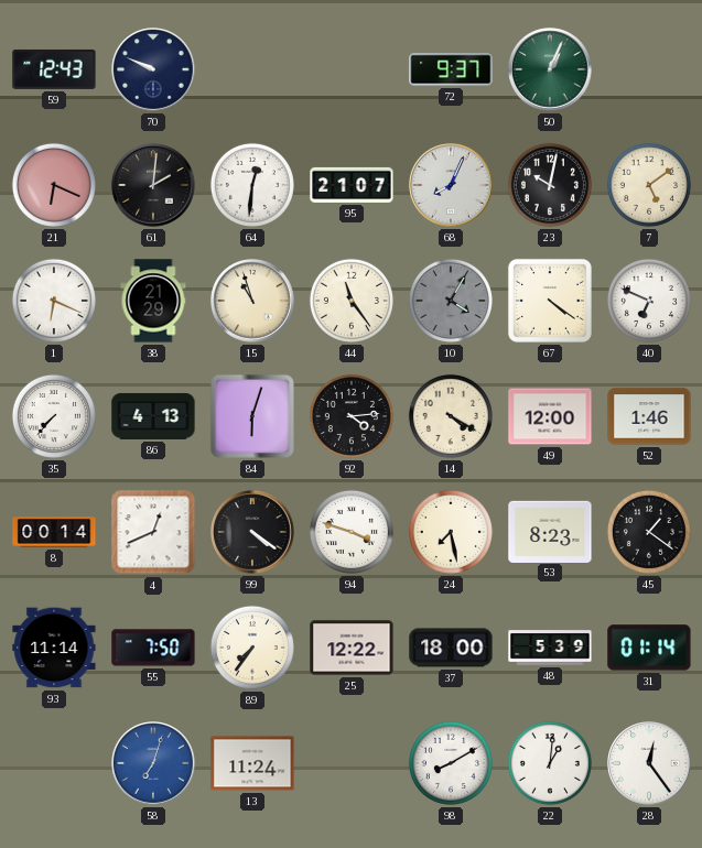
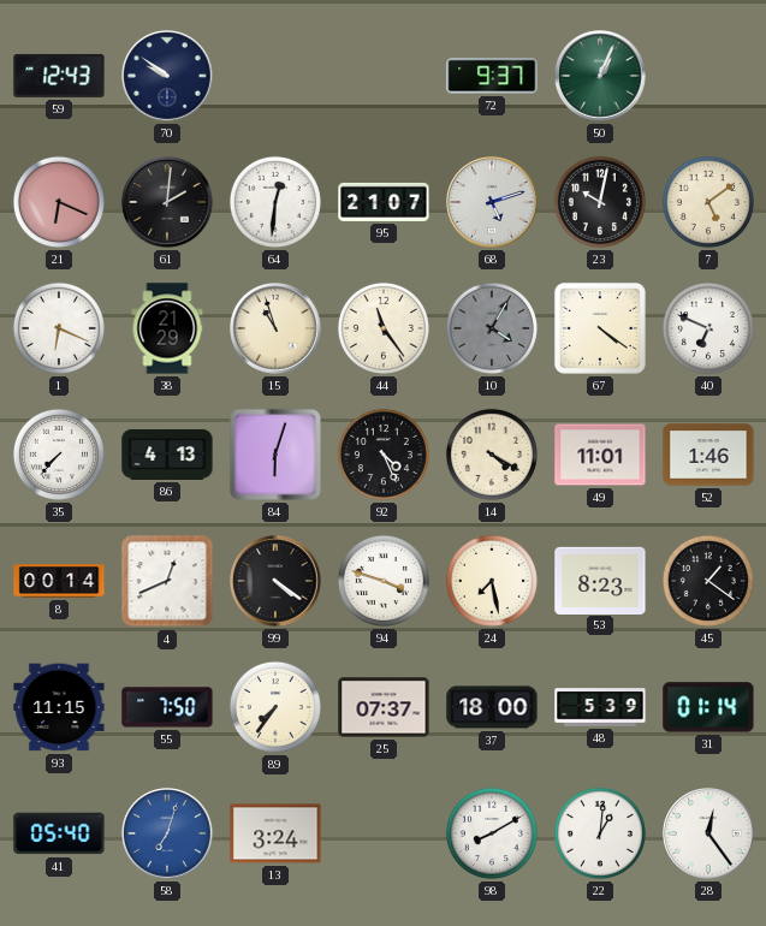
70: 9:49 -> 9:51
68: 8:04 -> 5:12
92: 4:14 -> 4:26
49: 12:00 -> 11:01
93: 11:14 -> 11:15
25: 12:22 -> 07:37
41: none -> 05:40
13: 11:24 -> 3:24
